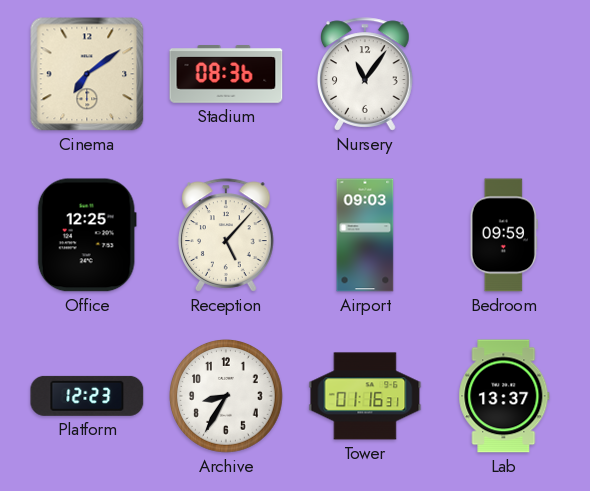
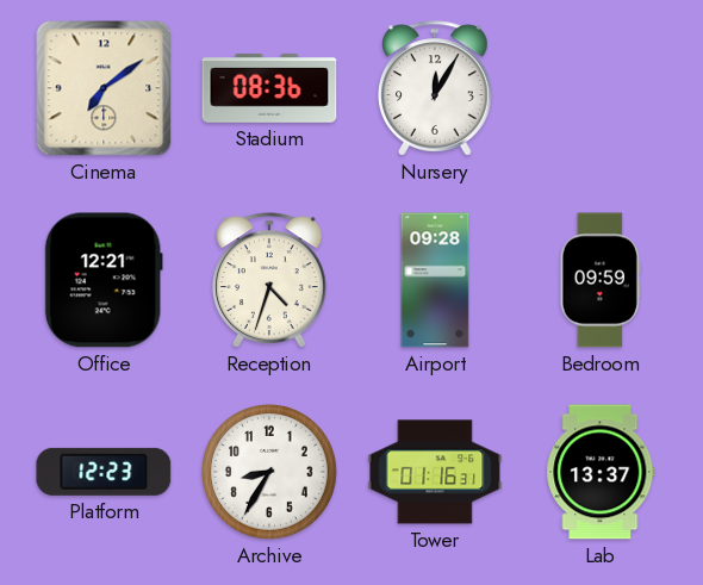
Nursery: 11:06 -> 12:05
Office: 12:25 -> 12:21
Reception: 5:07 -> 4:33
Airport: 09:03 -> 09:28
